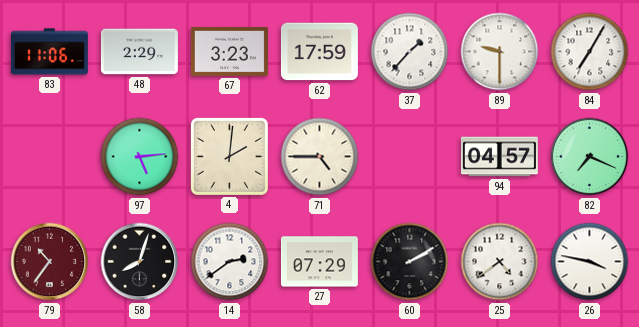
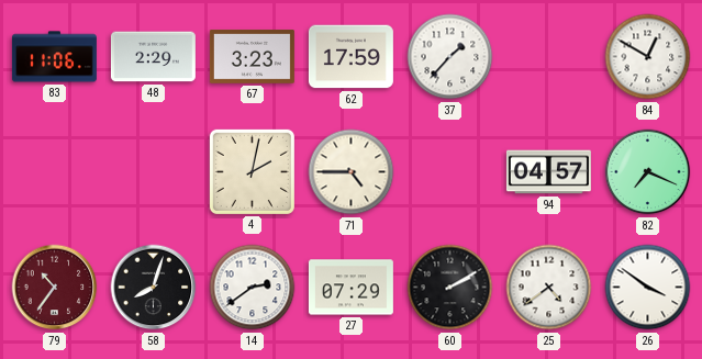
89: 9:30 -> none
84: 7:05 -> 12:50
97: 5:14 -> none
4: 2:01 -> 2:02
26: 3:47 -> 3:51
